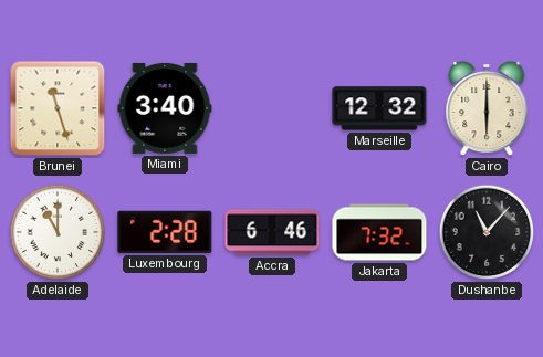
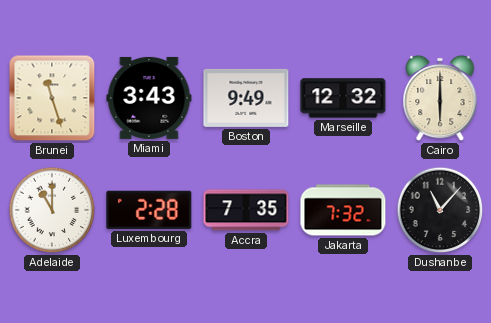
Miami: 3:40 -> 3:43
Boston: none -> 9:49
Accra: 6:46 -> 7:35
